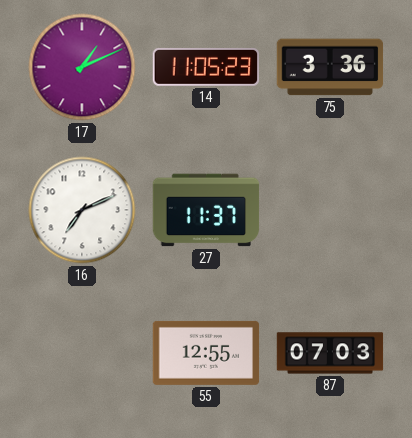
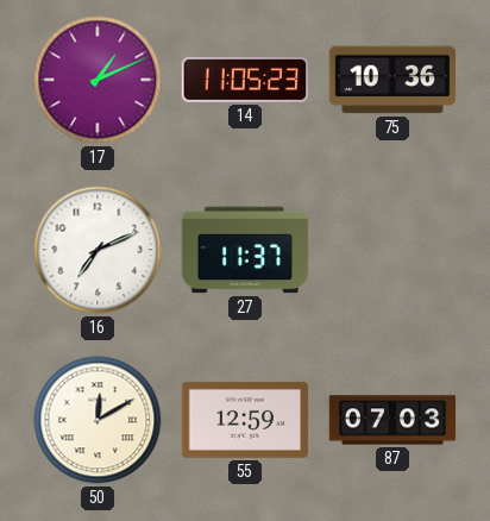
75: 3:36 -> 10:36
50: none -> 12:10
55: 12:55 -> 12:59
